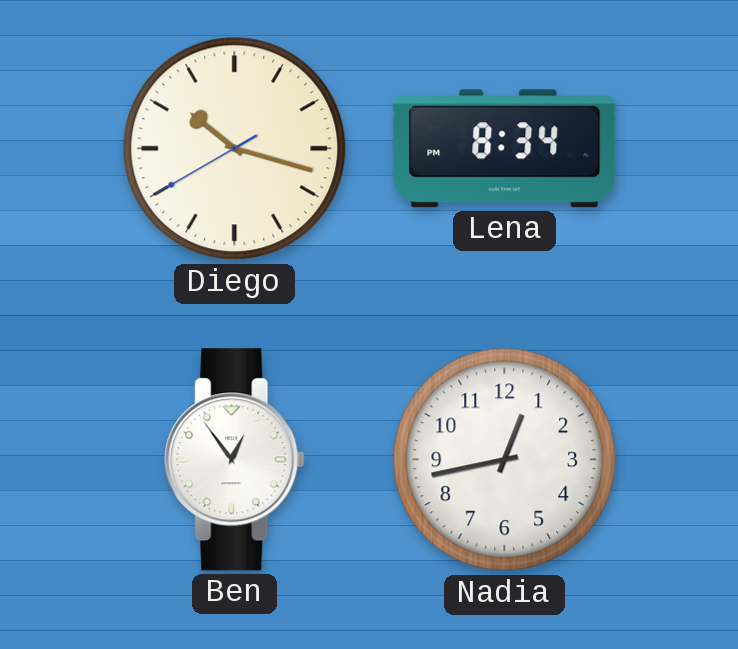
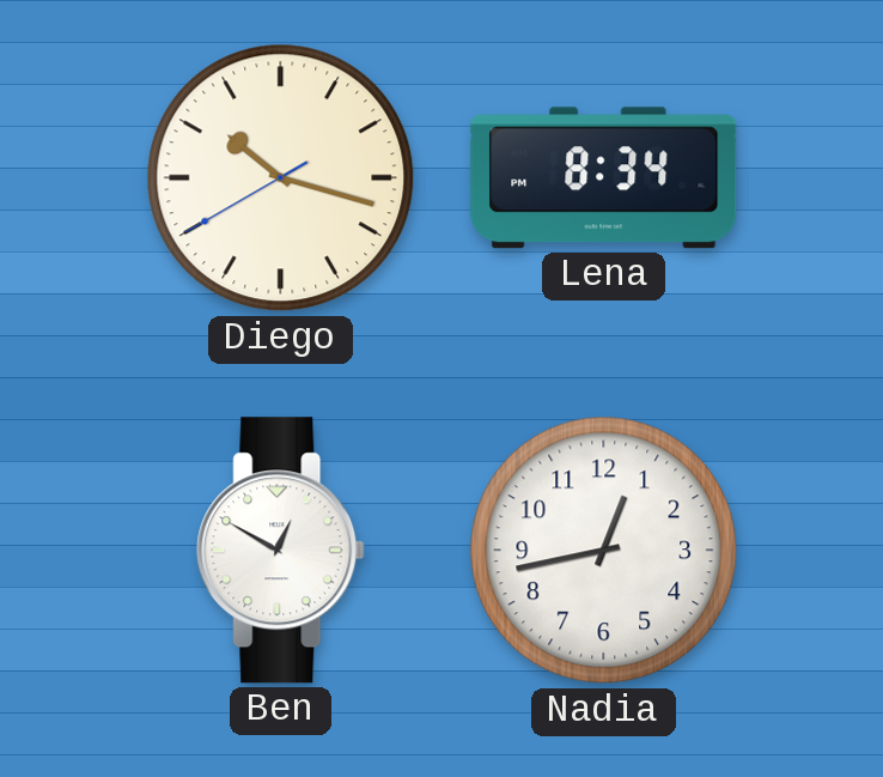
Ben: 12:54 -> 12:50
